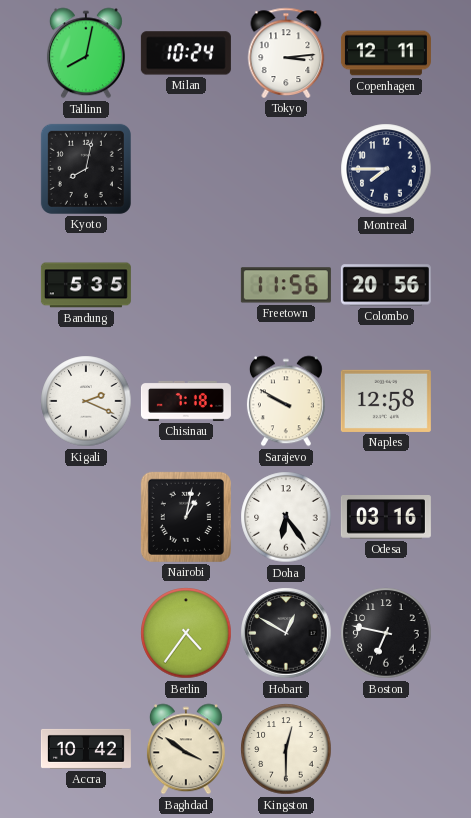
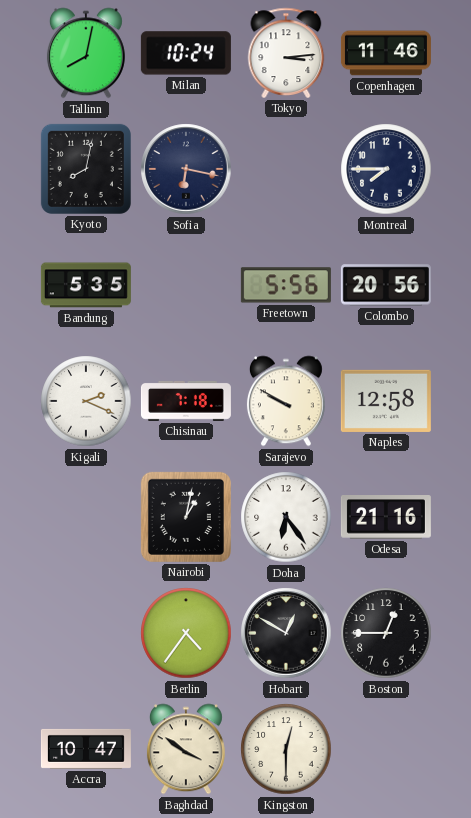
Copenhagen: 12:11 -> 11:46
Sofia: none -> 6:17
Freetown: 11:56 -> 5:56
Odesa: 03:16 -> 21:16
Boston: 6:47 -> 12:45
Accra: 10:42 -> 10:47
